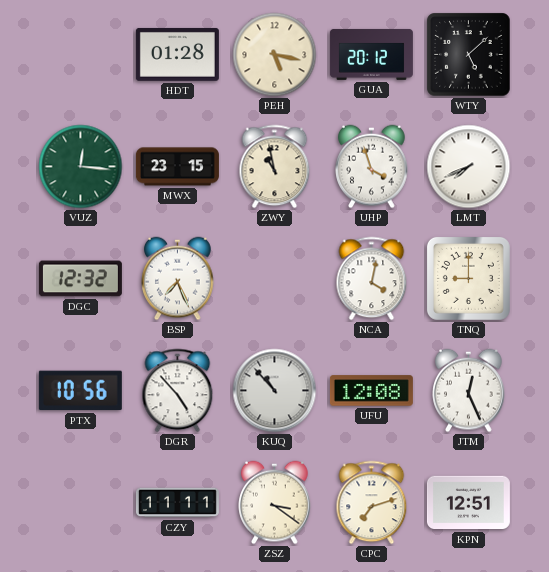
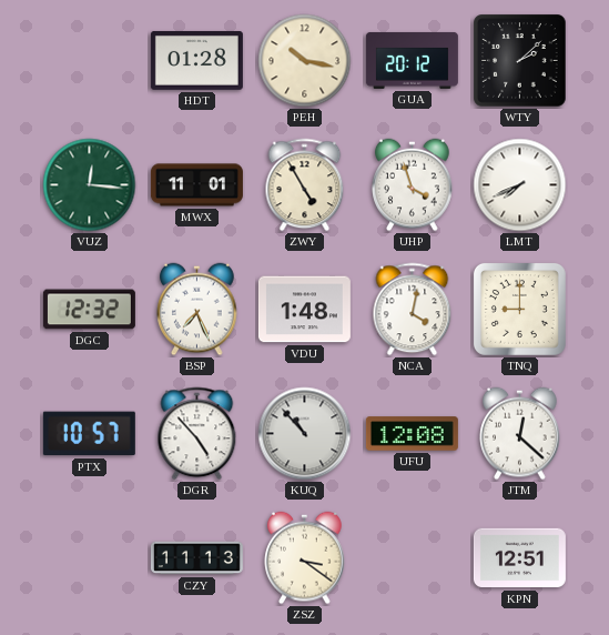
PEH: 5:17 -> 10:17
WTY: 5:08 -> 2:08
MWX: 23:15 -> 11:01
ZWY: 10:58 -> 4:55
VDU: none -> 1:48
PTX: 10:56 -> 10:57
JTM: 12:26 -> 12:22
CZY: 11:11 -> 11:13
CPC: 7:12 -> none
